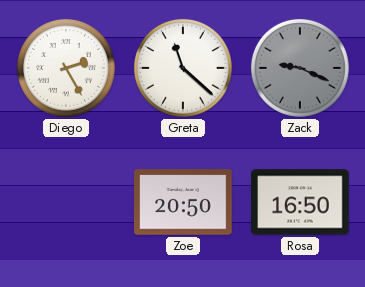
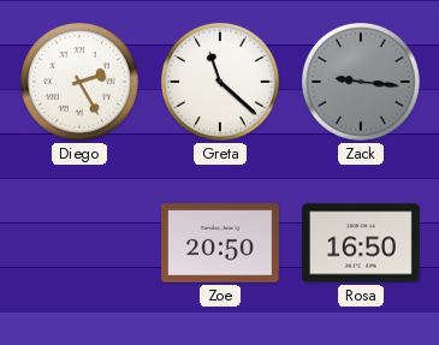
Zack: 9:19 -> 9:16
